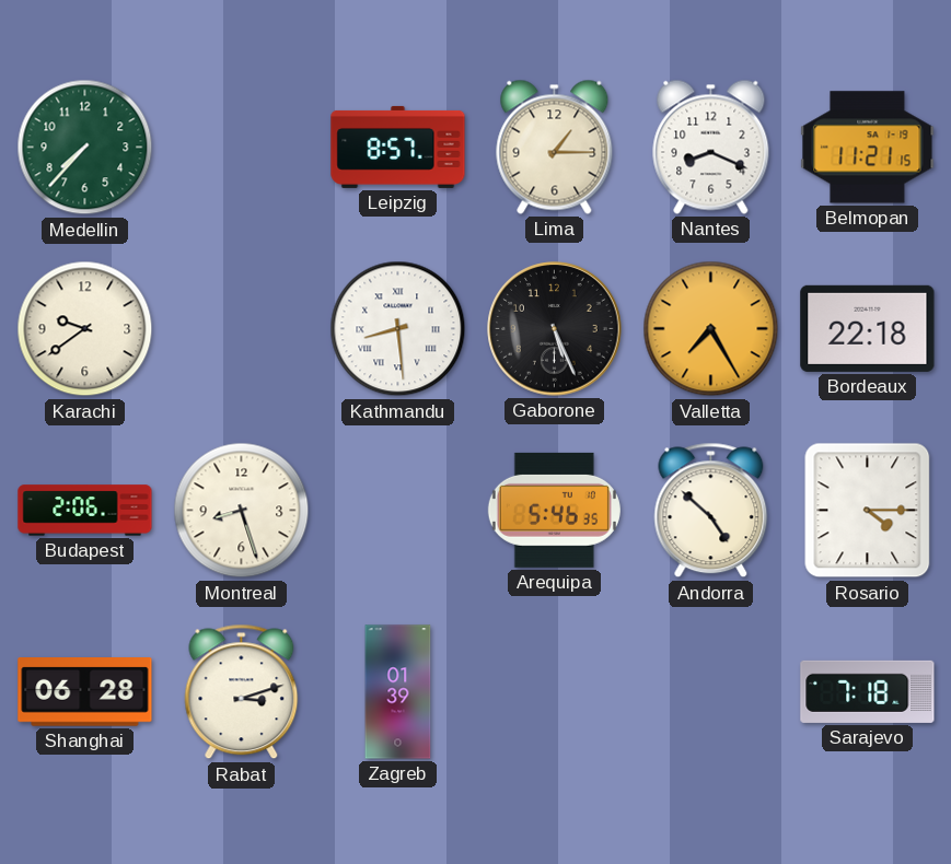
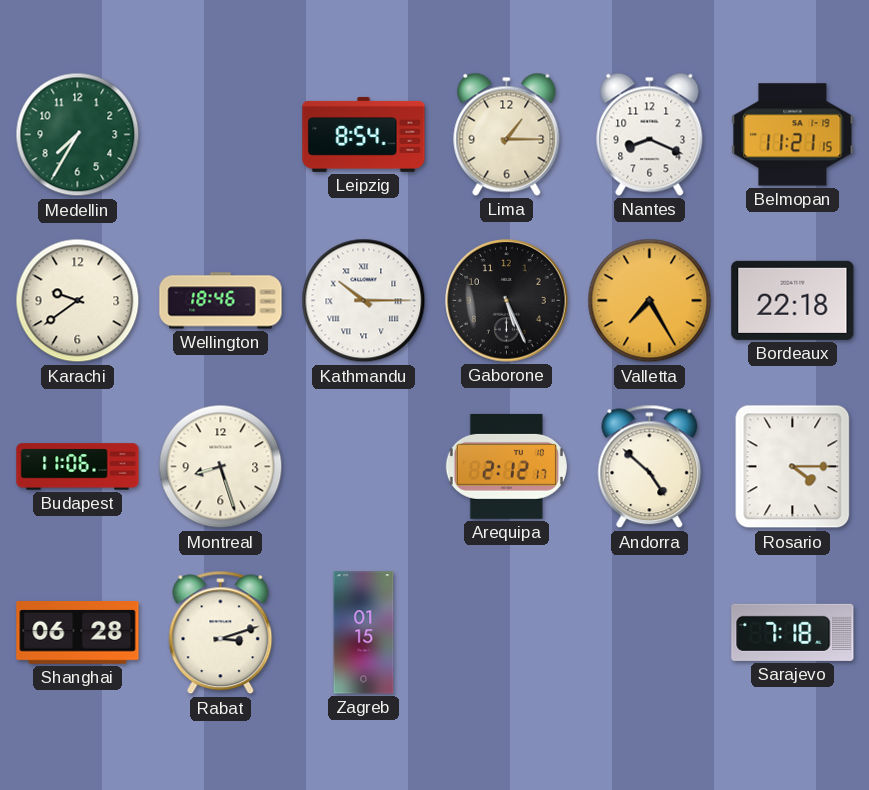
Medellin: 7:37 -> 7:35
Leipzig: 8:57 -> 8:54
Wellington: none -> 18:46
Kathmandu: 8:29 -> 10:15
Budapest: 2:06 -> 11:06
Arequipa: 5:46 -> 2:12
Zagreb: 01:39 -> 01:15
